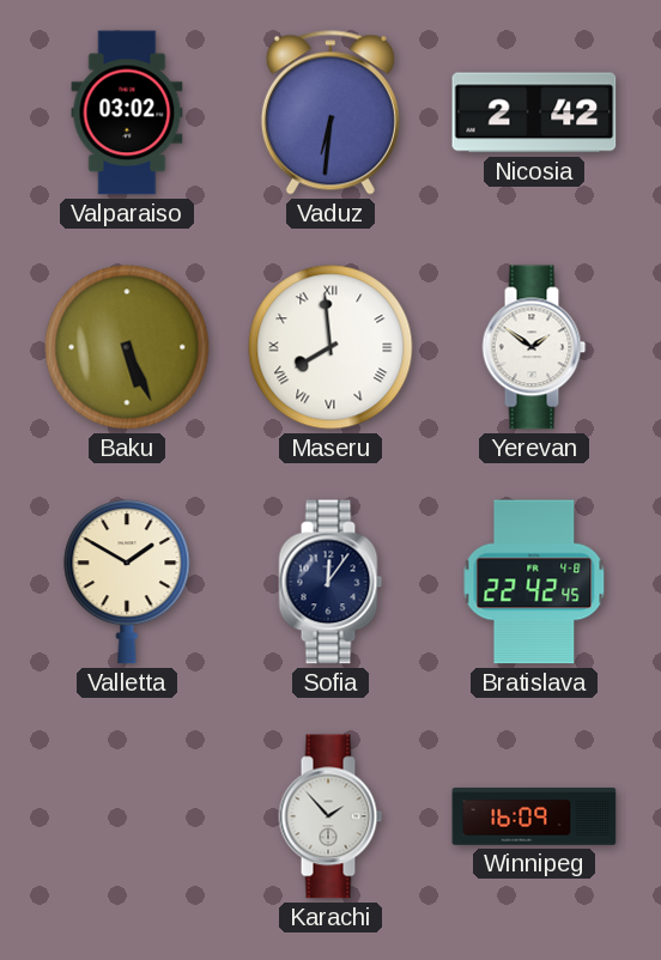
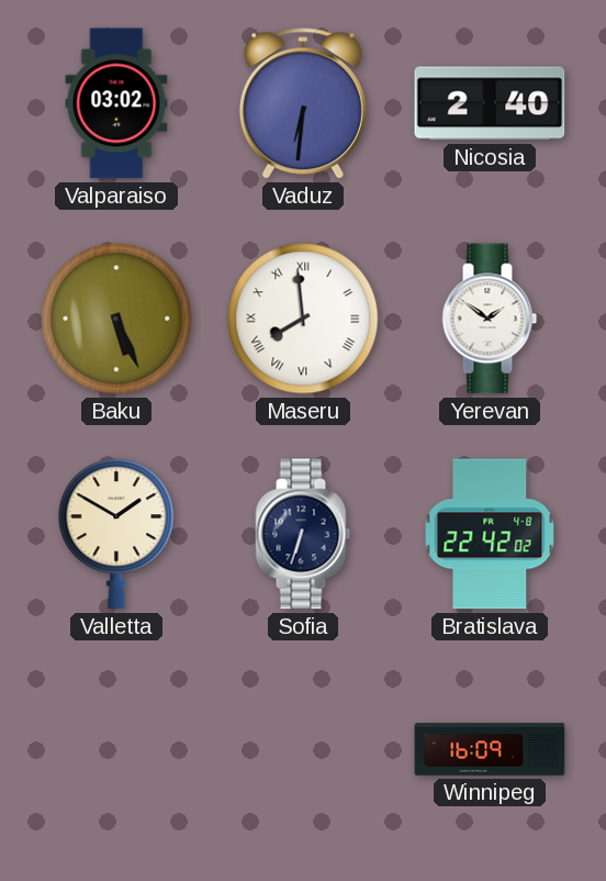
Nicosia: 2:42 -> 2:40
Sofia: 12:06 -> 6:33
Bratislava: 22:42:45 -> 22:42:02
Karachi: 1:53 -> none
